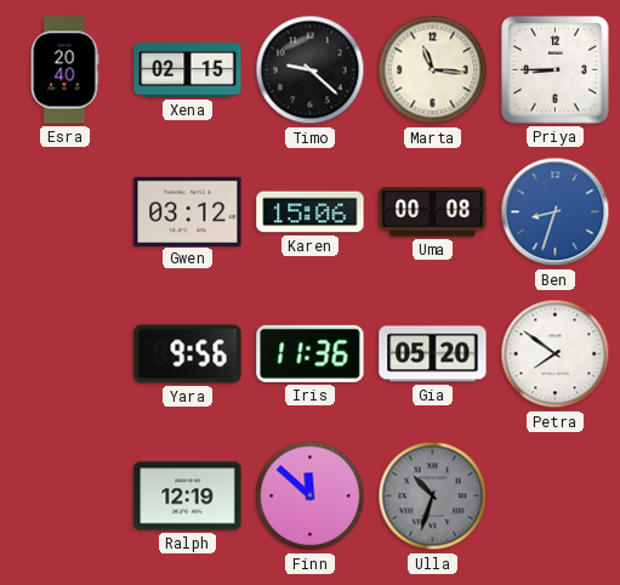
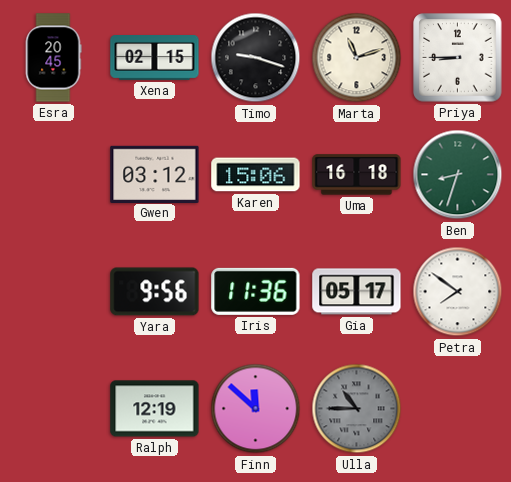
Esra: 20:40 -> 20:45
Timo: 9:22 -> 9:18
Marta: 11:16 -> 11:12
Uma: 00:08 -> 16:18
Ben dial: blue -> green
Gia: 05:20 -> 05:17
Ulla: 10:33 -> 10:45
